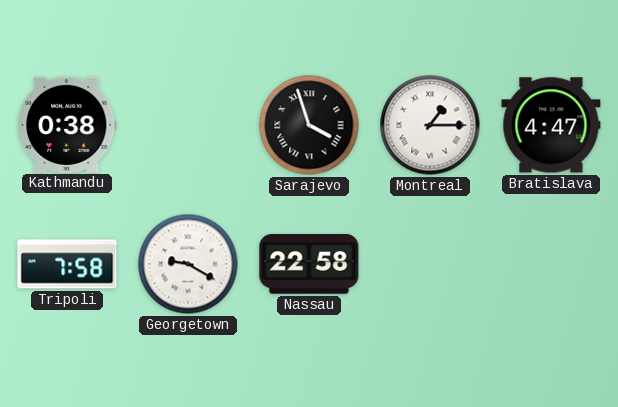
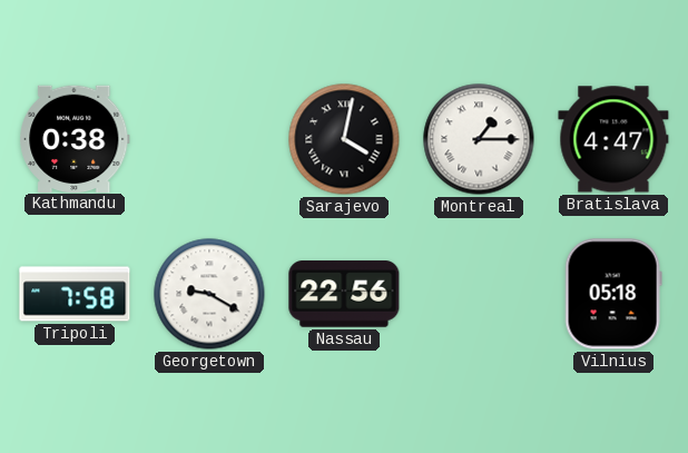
Sarajevo: 3:57 -> 4:02
Nassau: 22:58 -> 22:56
Vilnius: none -> 05:18
